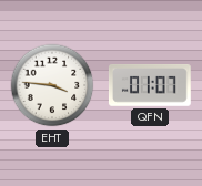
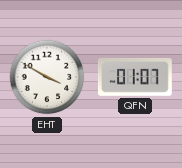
EHT: 3:46 -> 3:50
